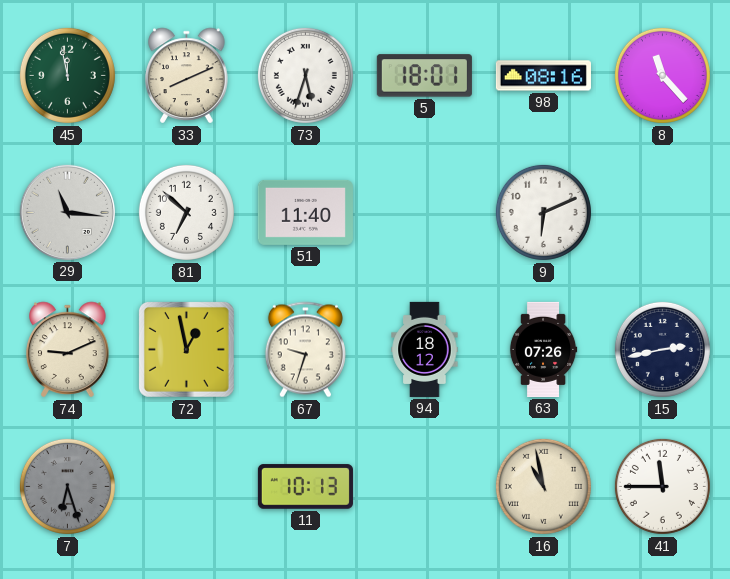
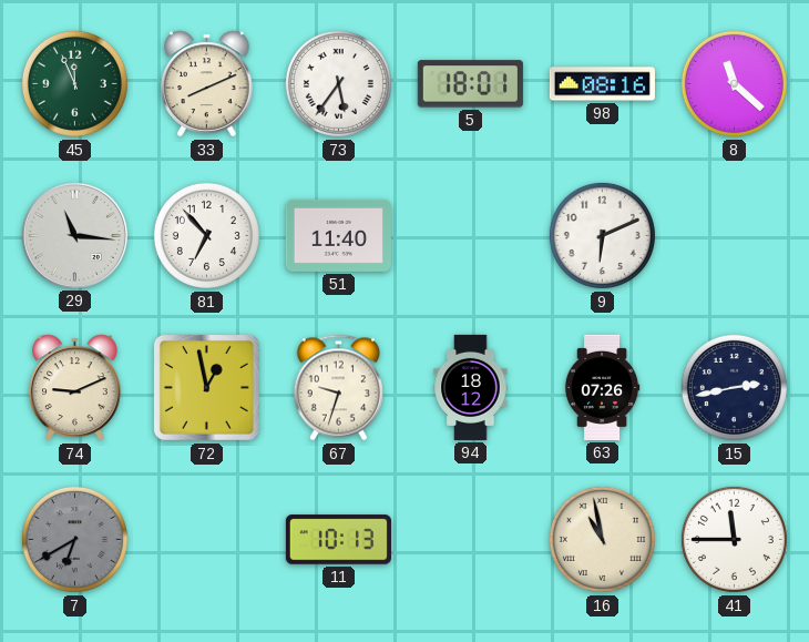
45: 11:58 -> 11:56
73: 5:33 -> 5:36
8: 11:23 -> 11:22
81: 6:52 -> 6:53
7: 6:27 -> 6:40
